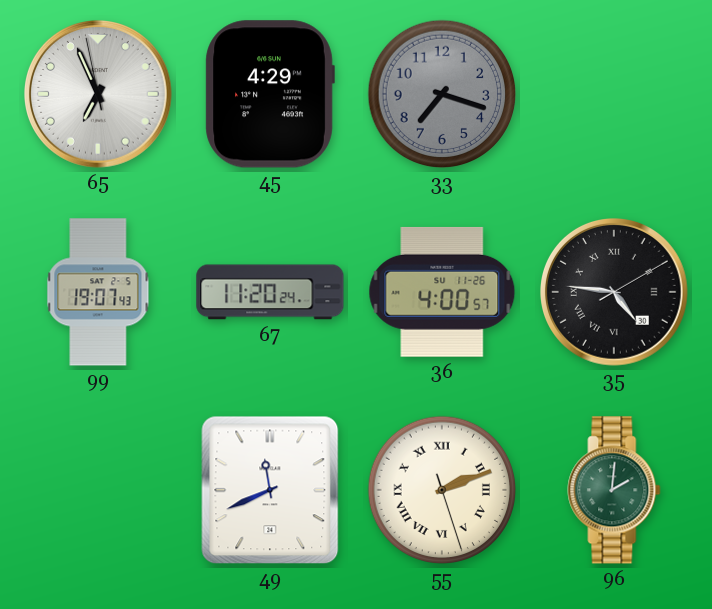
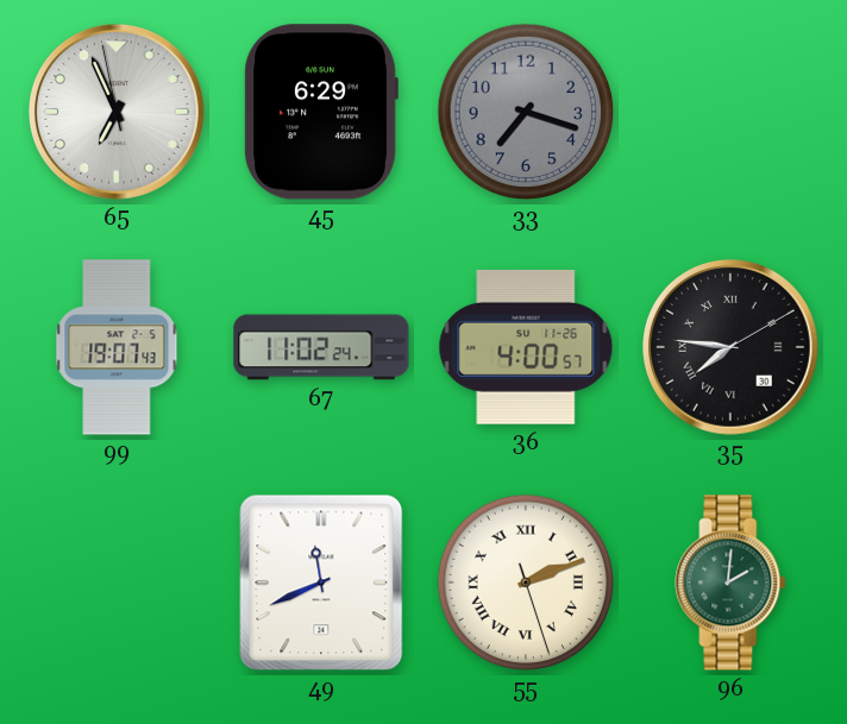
45: 4:29 -> 6:29
67: 11:20 -> 11:02
35: 4:46 -> 7:46
